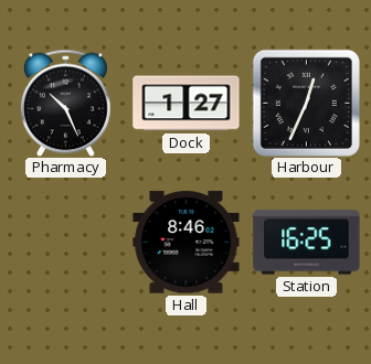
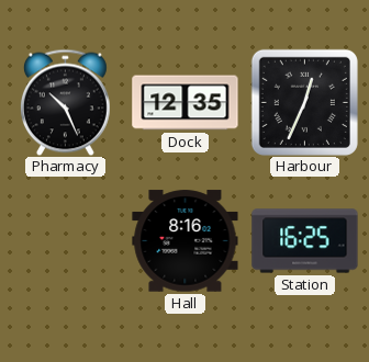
Dock: 1:27 -> 12:35
Hall: 8:46 -> 8:16
